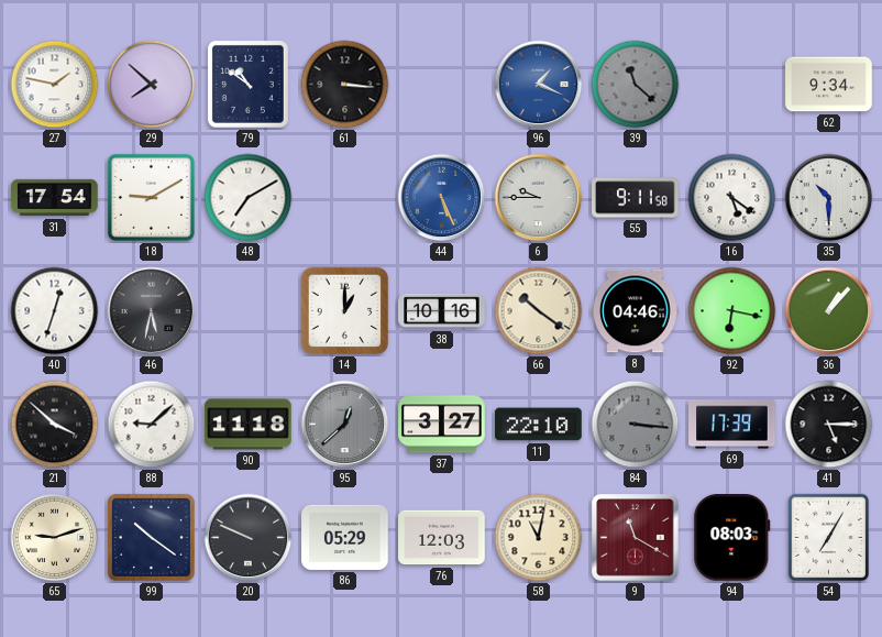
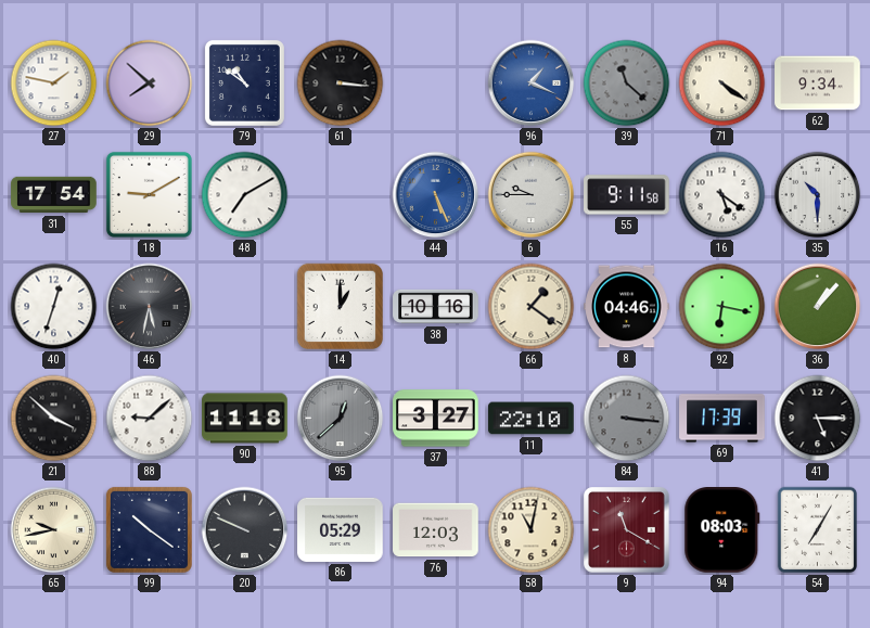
71: none -> 4:21
66: 10:21 -> 1:21
65: 9:12 -> 9:43
